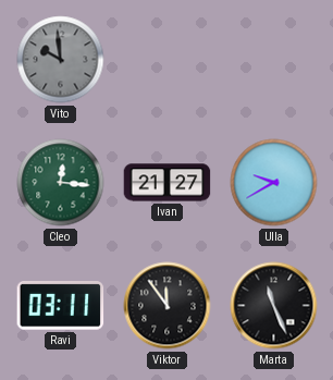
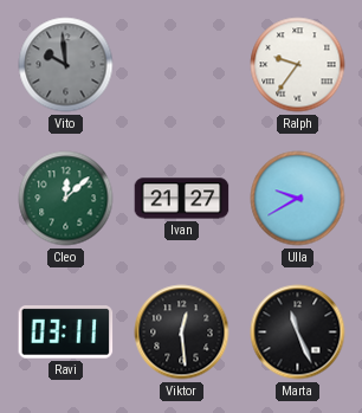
Ralph: none -> 9:36
Cleo: 12:16 -> 12:08
Viktor: 11:54 -> 12:29
